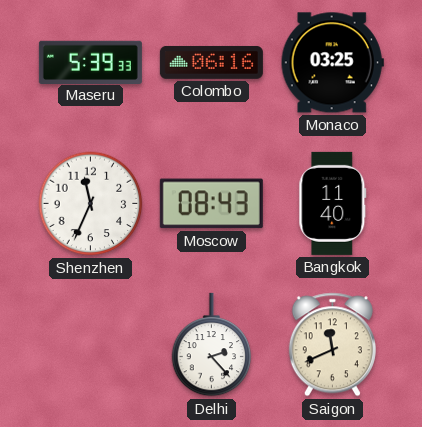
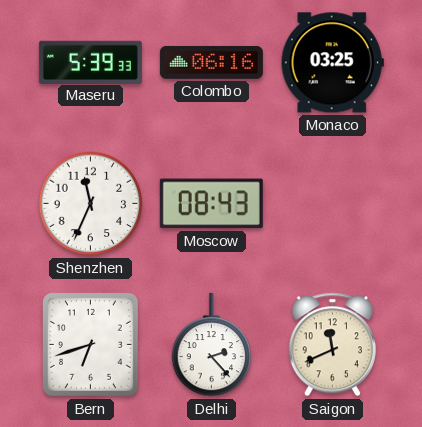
Bangkok: 11:40 -> none
Bern: none -> 6:42
